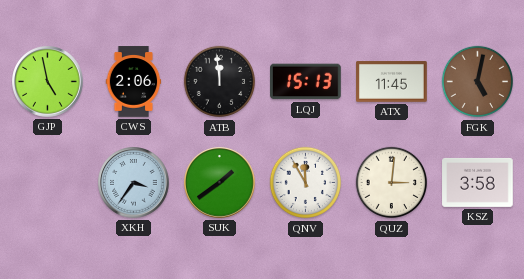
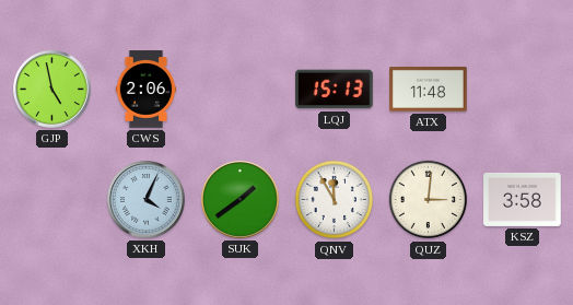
ATB: 11:59 -> none
ATX: 11:45 -> 11:48
FGK: 5:02 -> none
XKH: 3:36 -> 4:04
